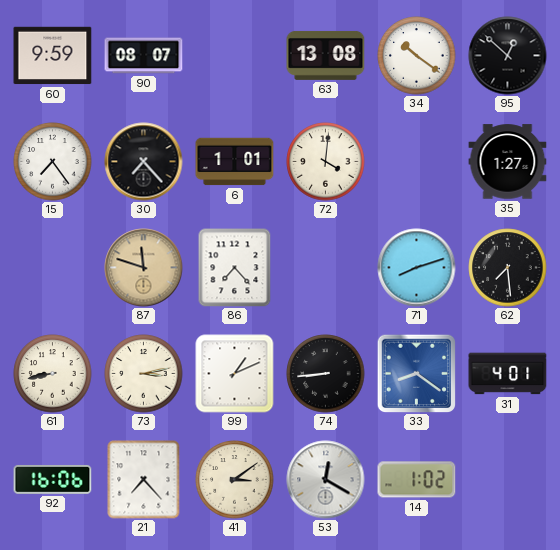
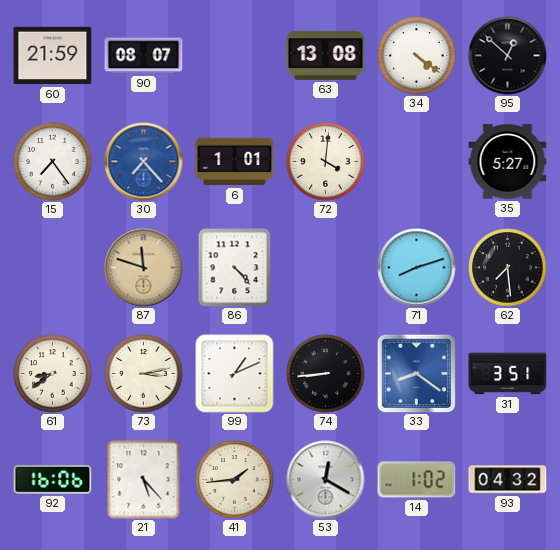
60: 9:59 -> 21:59
34: 10:21 -> 4:21
30 dial: black -> blue
35: 1:27 -> 5:27
86: 7:23 -> 4:23
61: 8:43 -> 8:39
31: 4:01 -> 3:51
21: 7:23 -> 5:23
41: 3:09 -> 1:44
93: none -> 04:32
